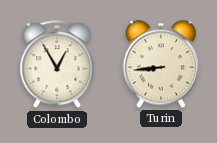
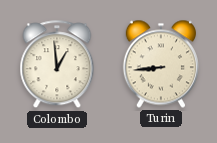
Colombo: 12:55 -> 12:59
